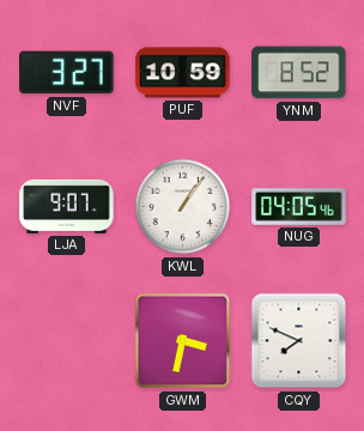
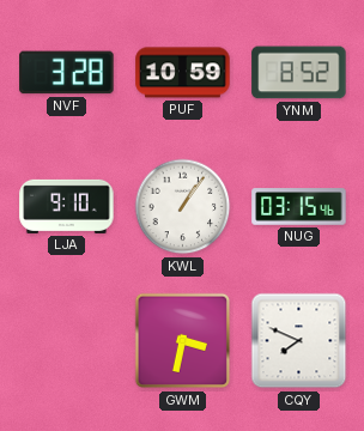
NVF: 3:27 -> 3:28
LJA: 9:07 -> 9:10
NUG: 04:05 -> 03:15
